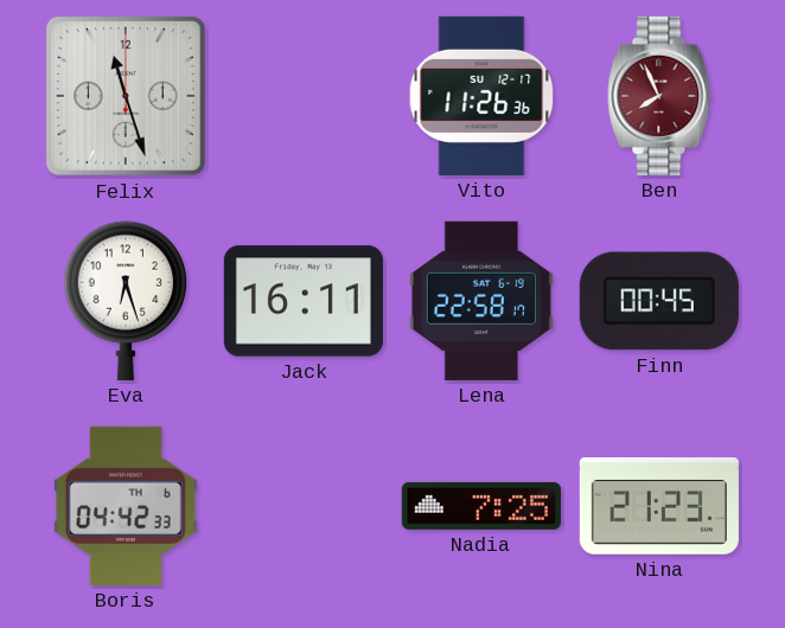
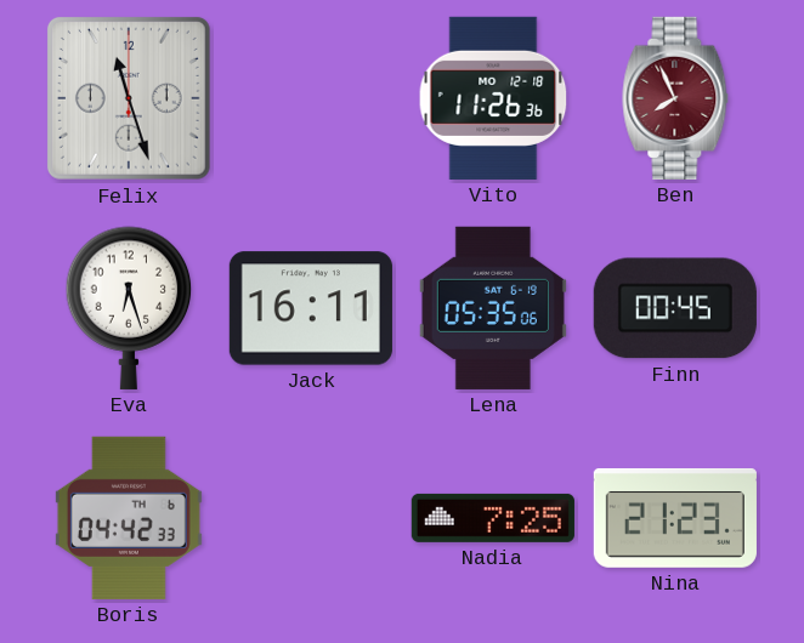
Vito date: SU 12-17 -> MO 12-18
Lena: 22:58 -> 05:35
